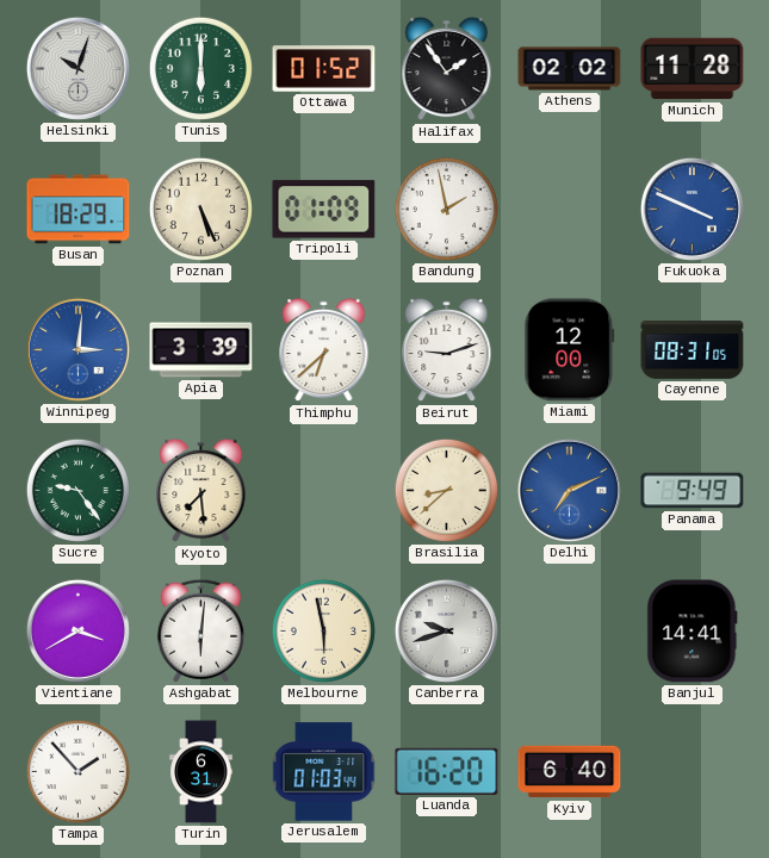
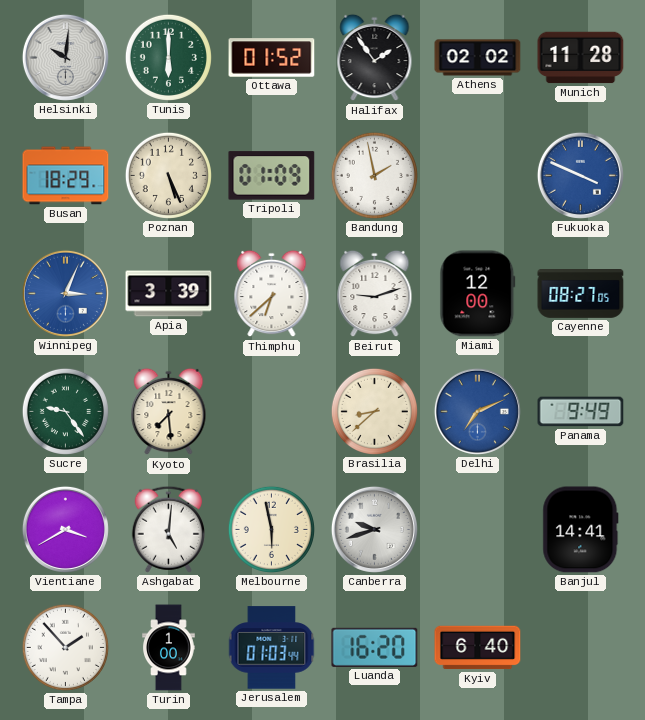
Helsinki: 10:03 -> 10:01
Winnipeg: 3:01 -> 3:04
Cayenne: 08:31 -> 08:27
Ashgabat: 6:01 -> 5:01
Turin: 6:31 -> 1:00
